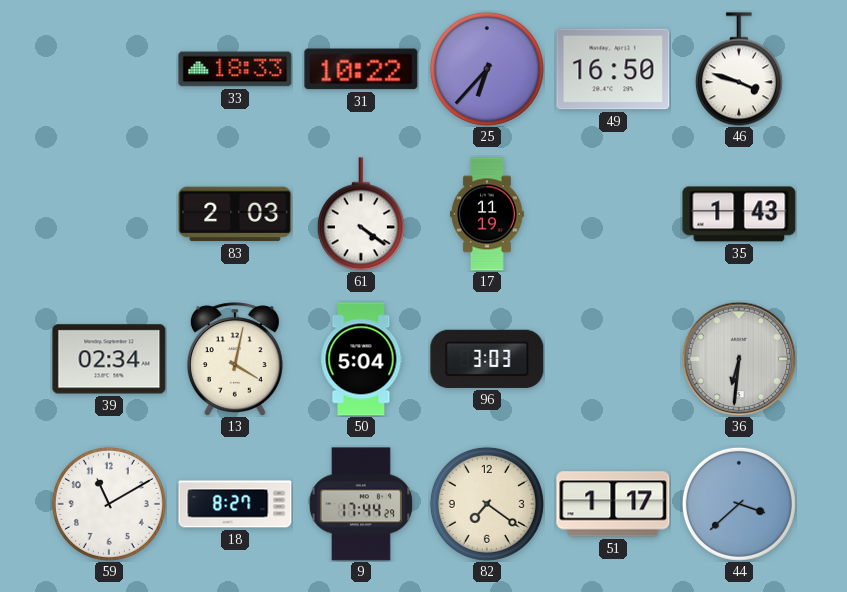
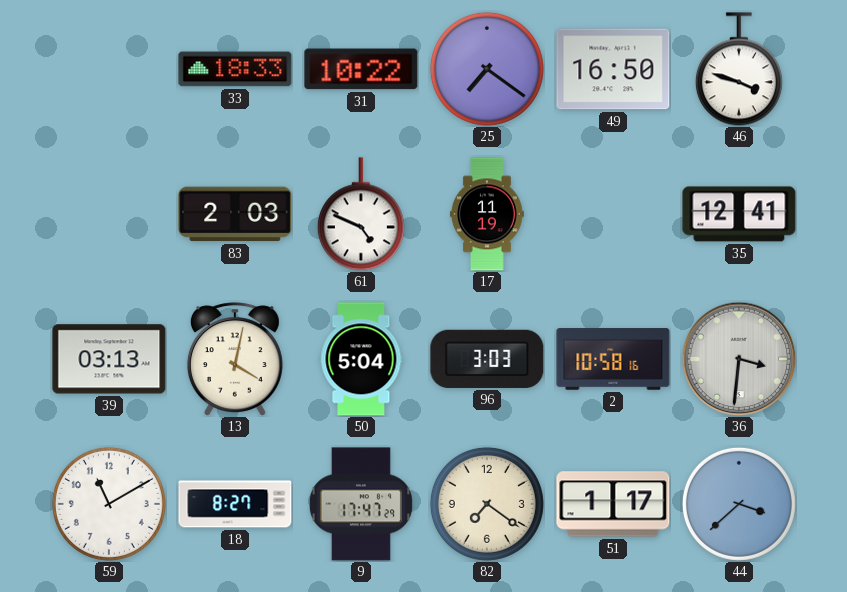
25: 6:37 -> 7:21
61: 4:21 -> 4:49
35: 1:43 -> 12:41
39: 02:34 -> 03:13
2: none -> 10:58
36: 6:31 -> 3:31
9: 17:44 -> 17:47
